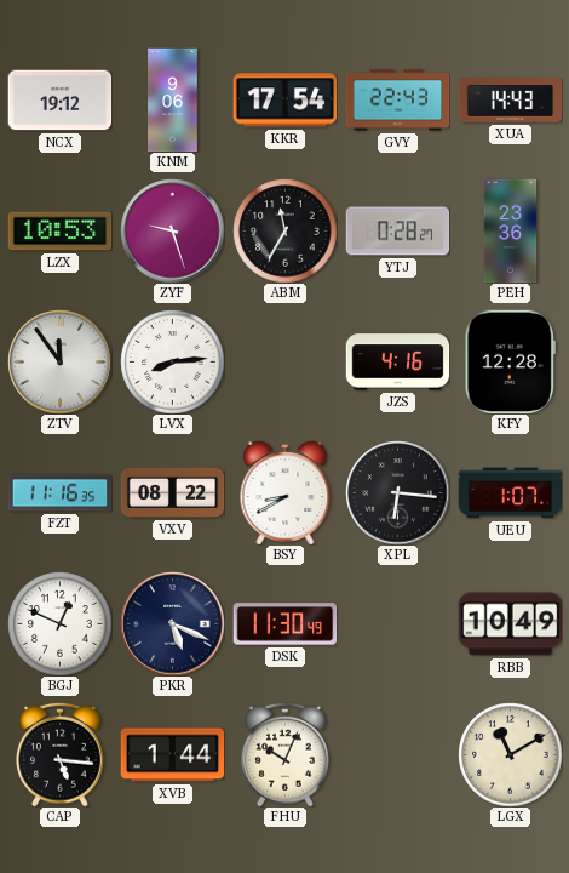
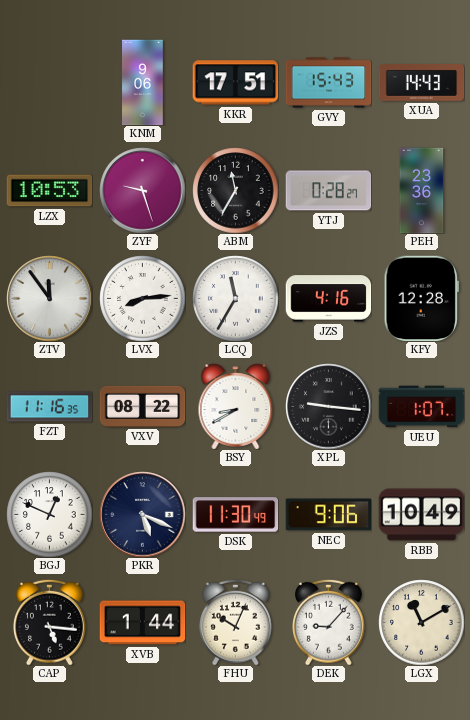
NCX: 19:12 -> none
KKR: 17:54 -> 17:51
GVY: 22:43 -> 15:43
LCQ: none -> 11:35
XPL: 6:16 -> 9:16
NEC: none -> 9:06
DEK: none -> 9:07
